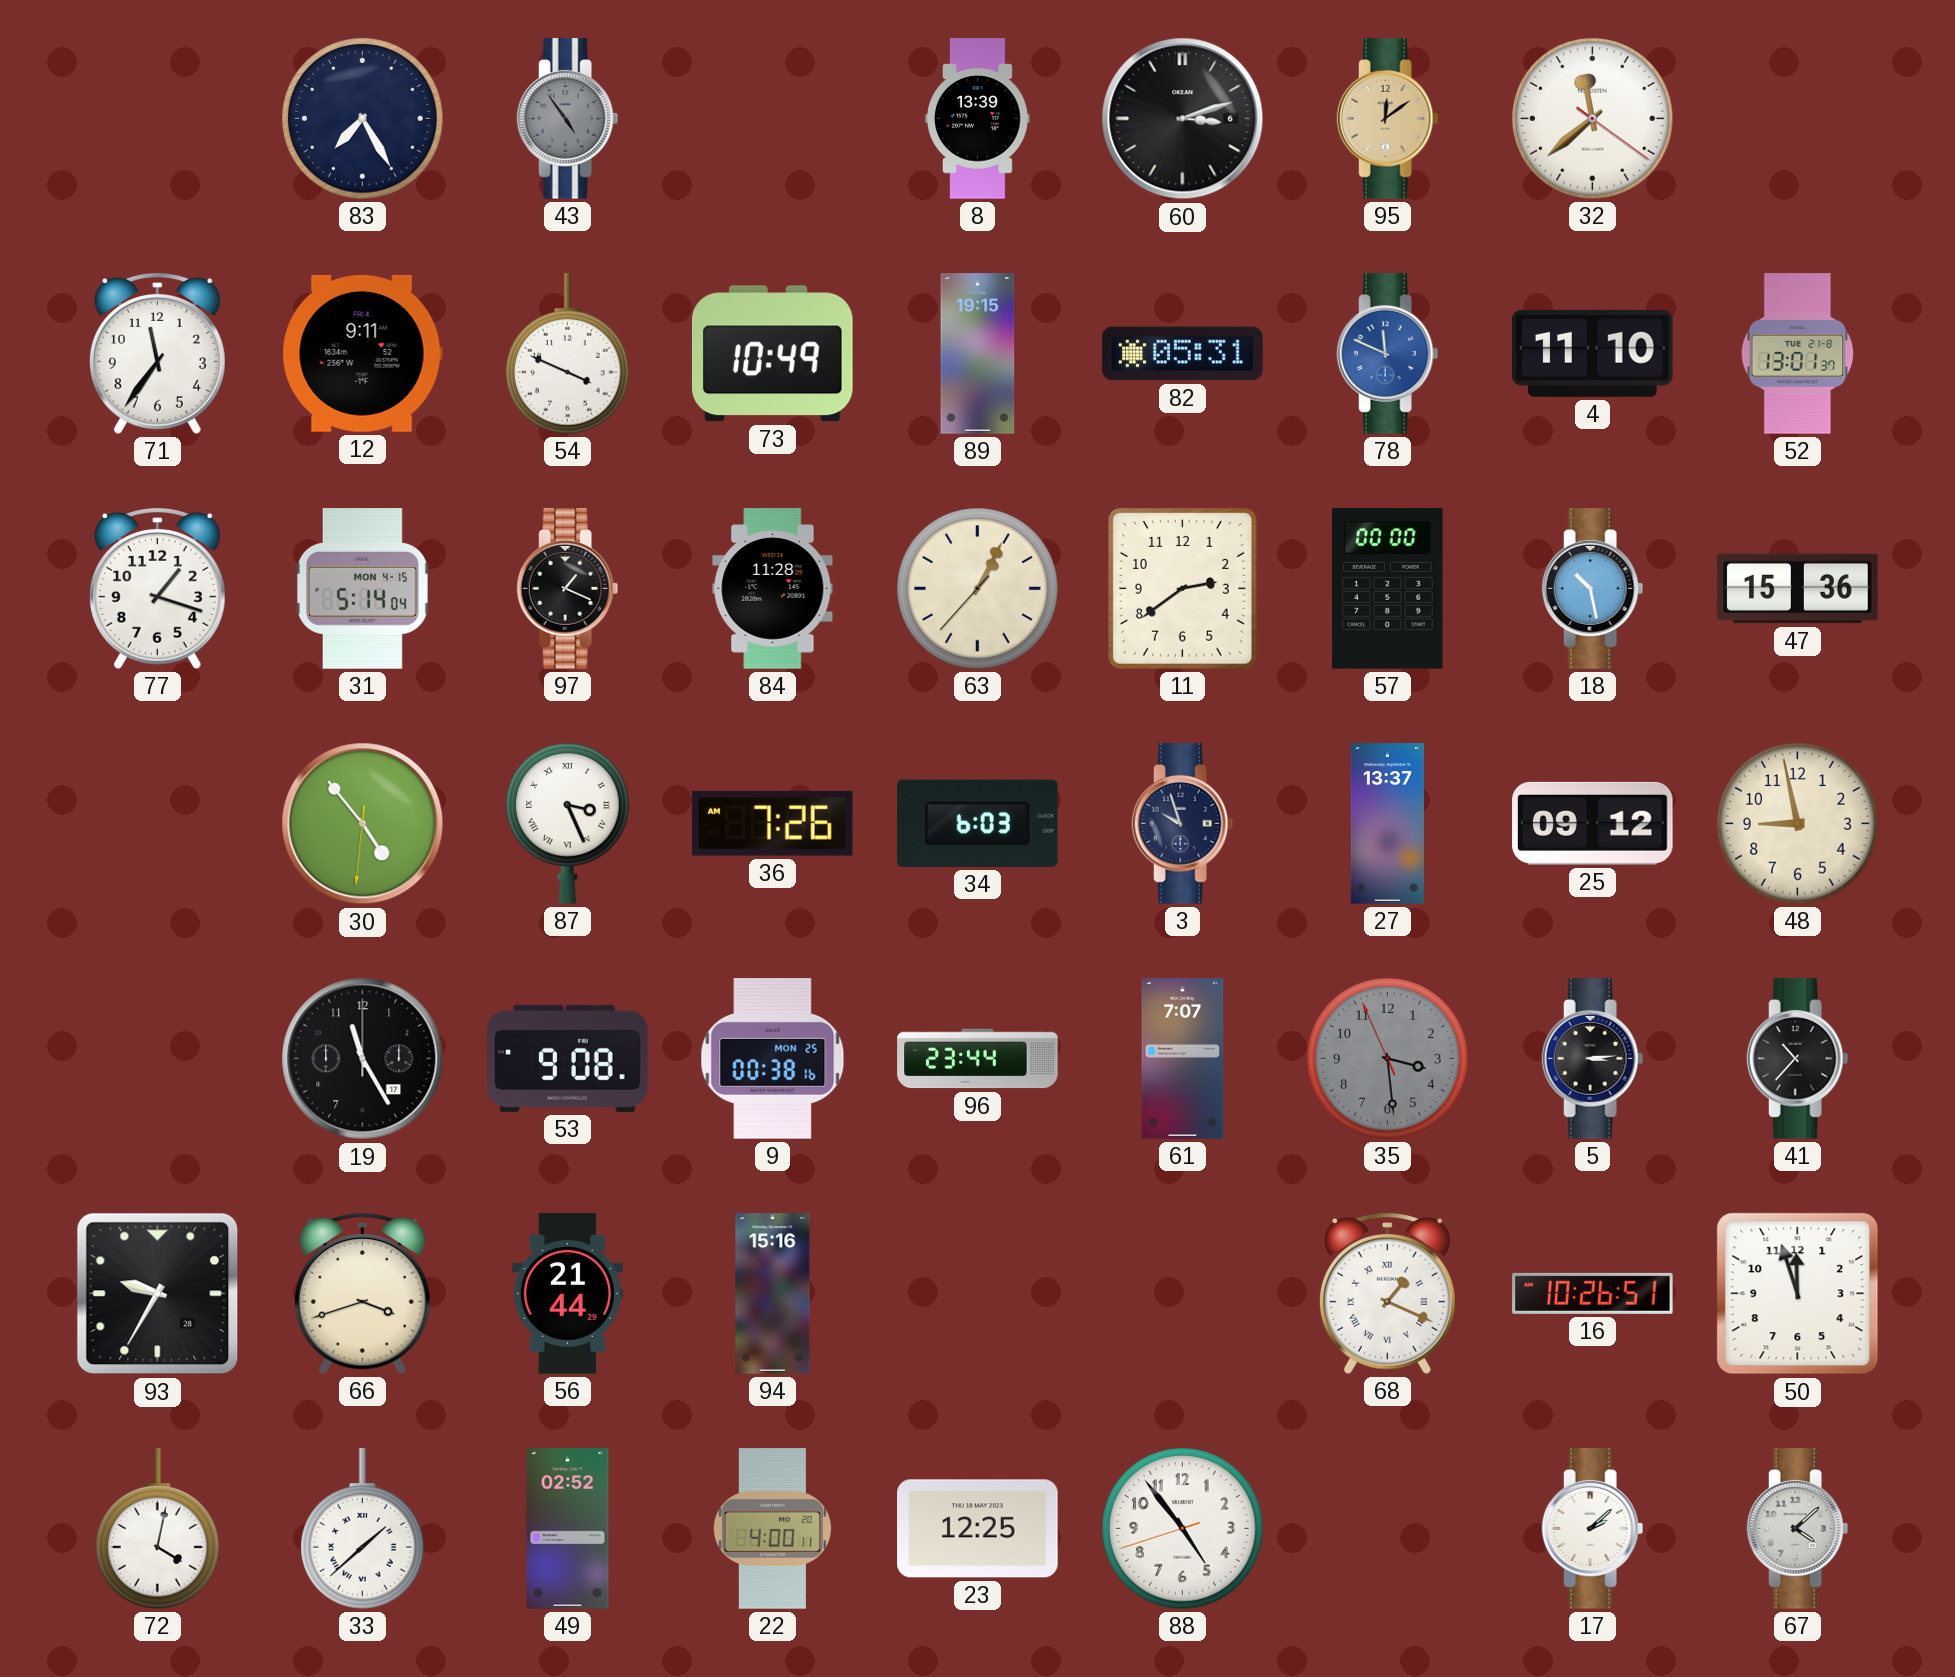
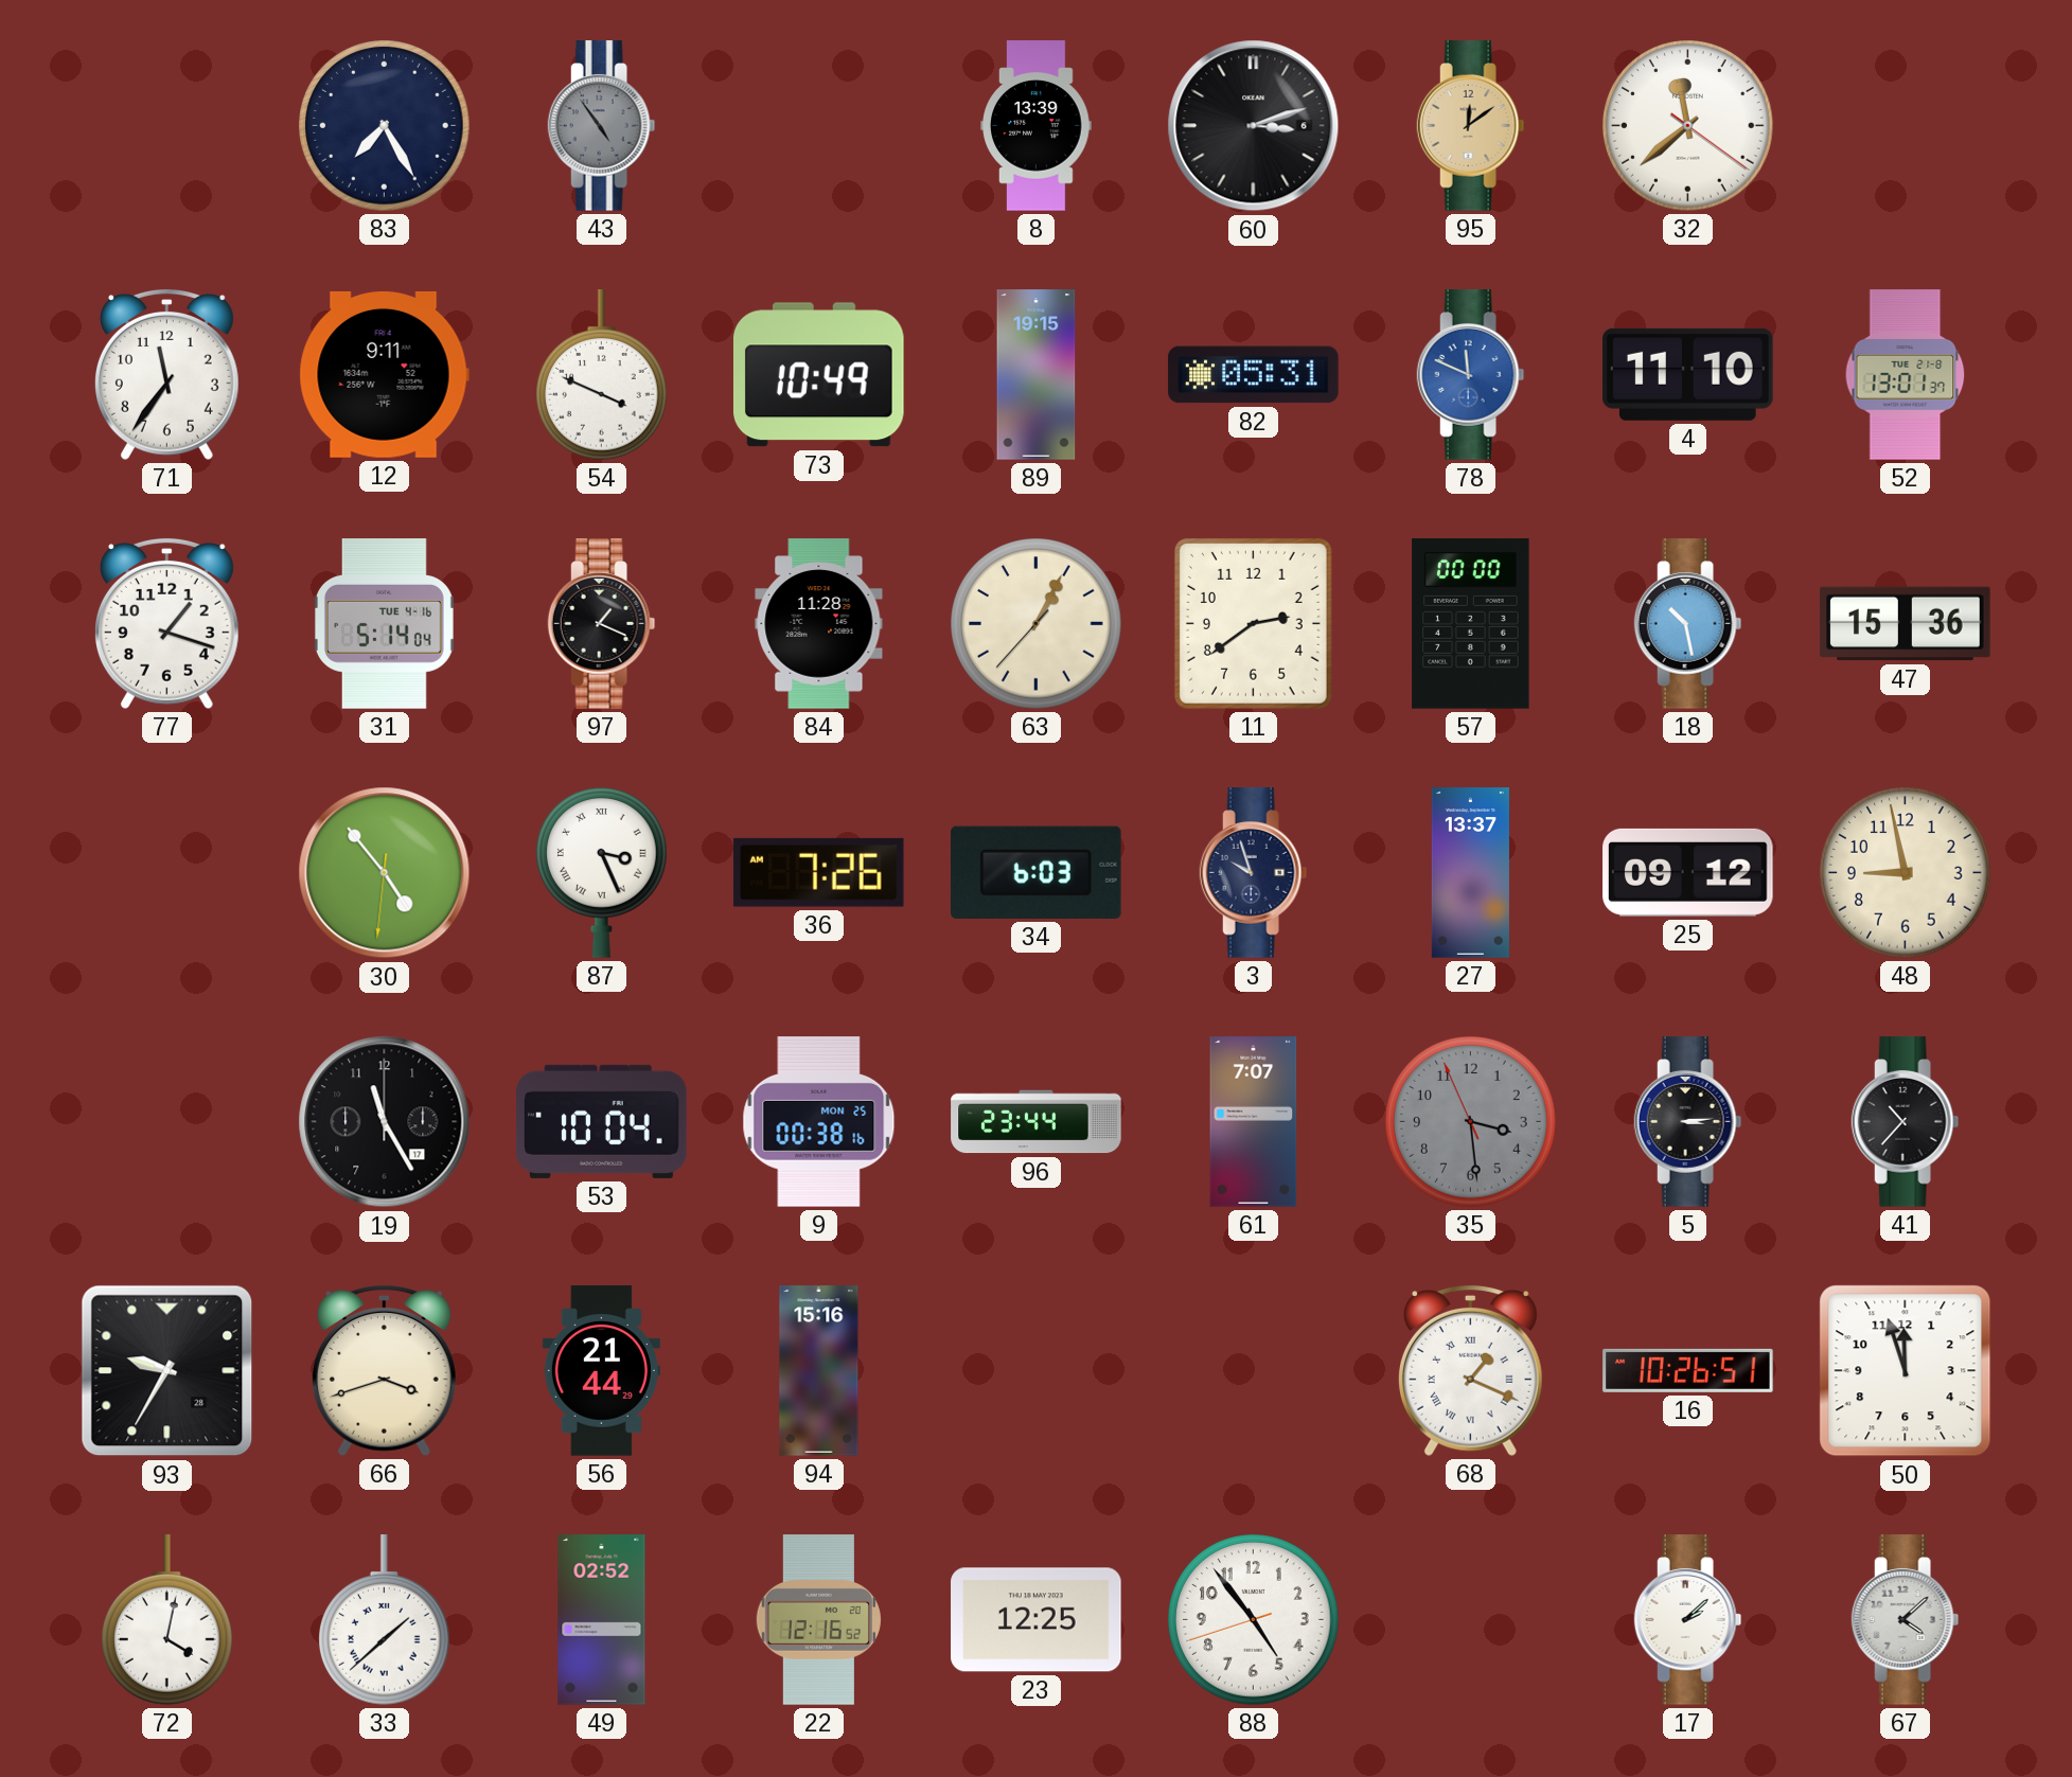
31 date: MON 4-15 -> TUE 4-16
53: 9:08 -> 10:04
22: 4:00 -> 12:16
